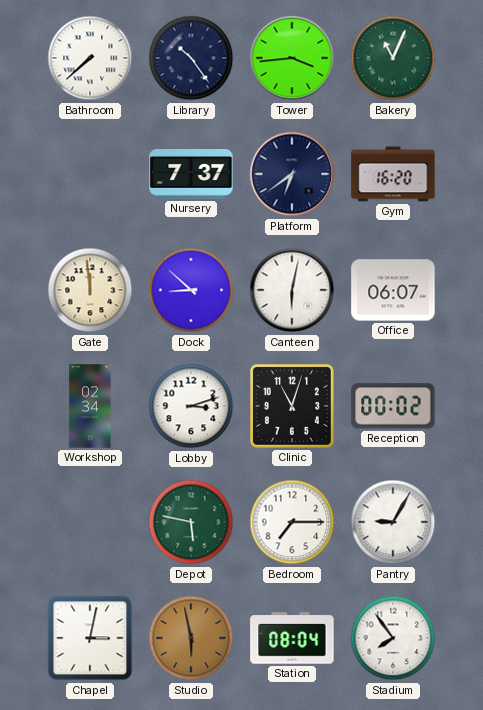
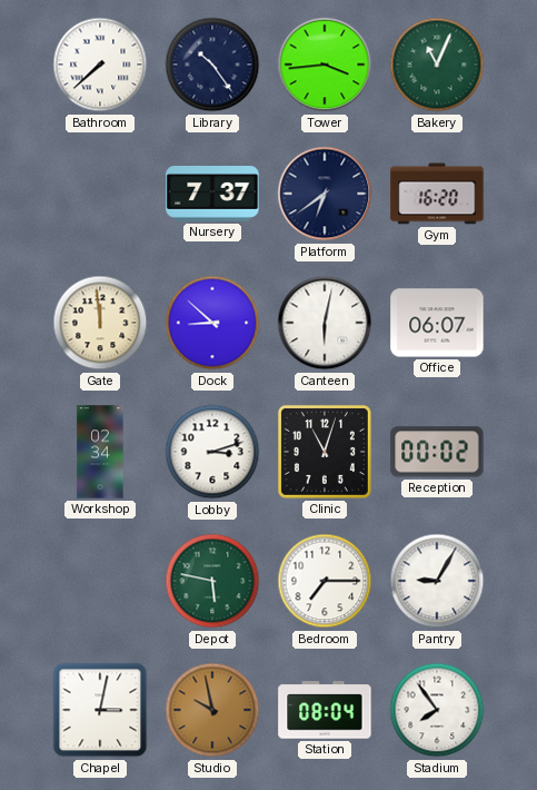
Studio: 5:58 -> 9:58
